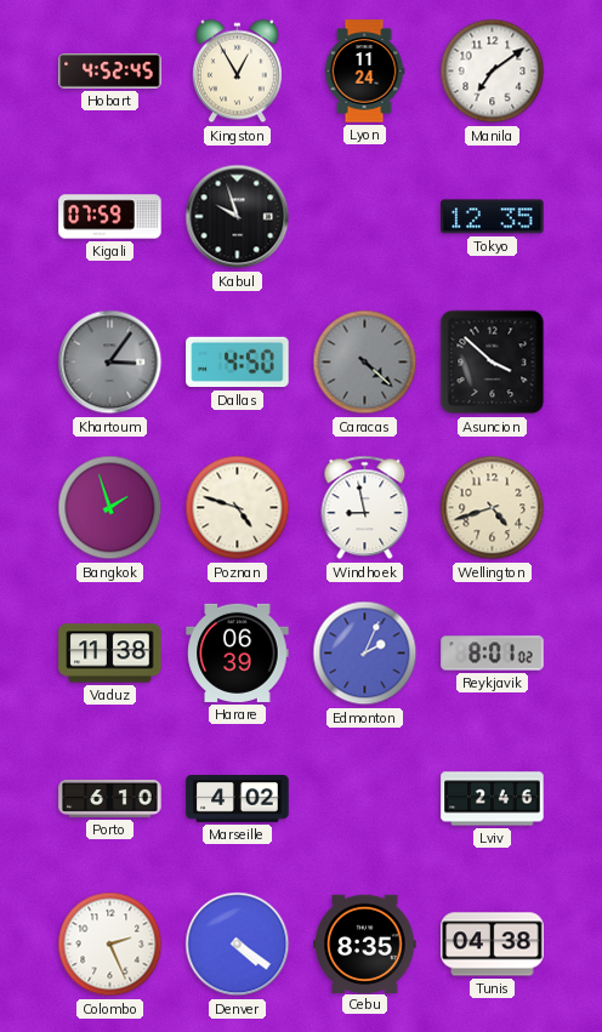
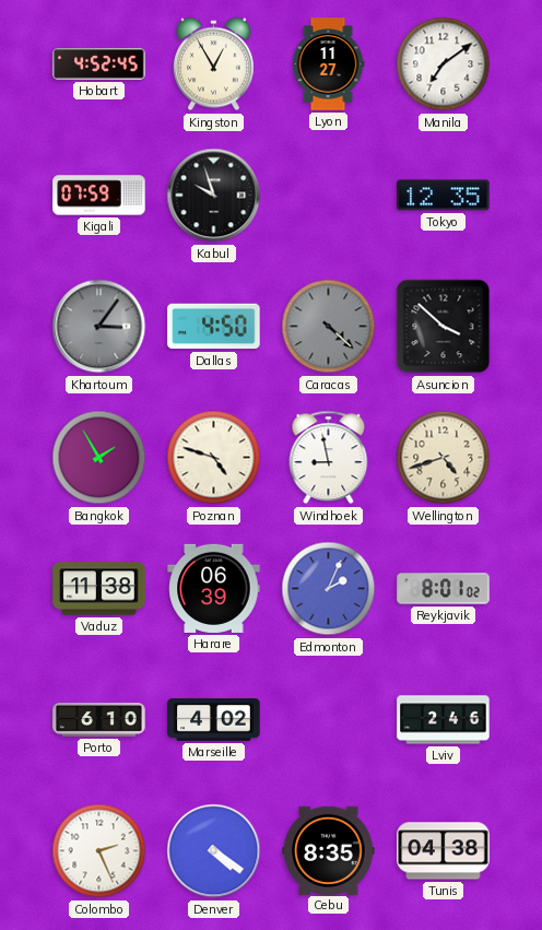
Lyon: 11:24 -> 11:27
Bangkok: 1:57 -> 1:55
